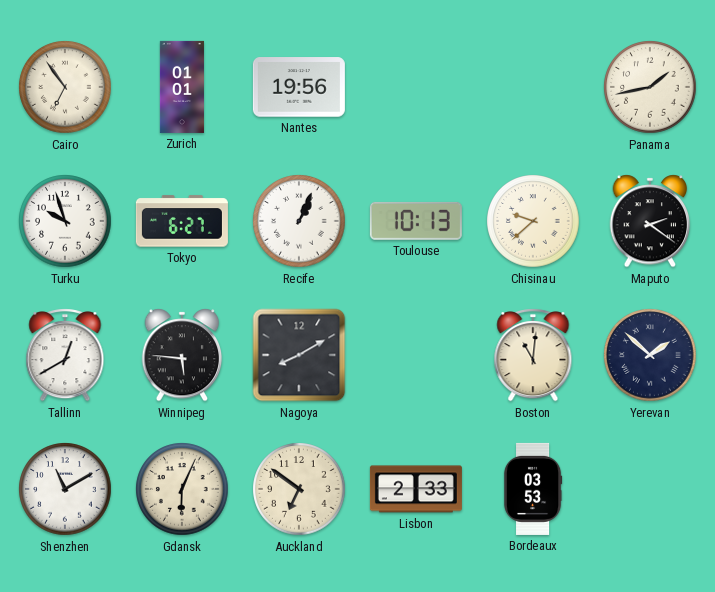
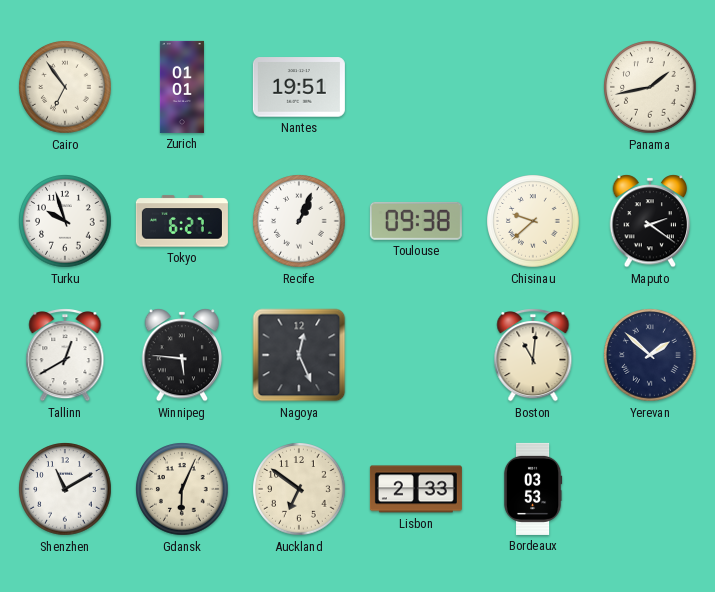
Nantes: 19:56 -> 19:51
Toulouse: 10:13 -> 09:38
Nagoya: 8:10 -> 12:26
